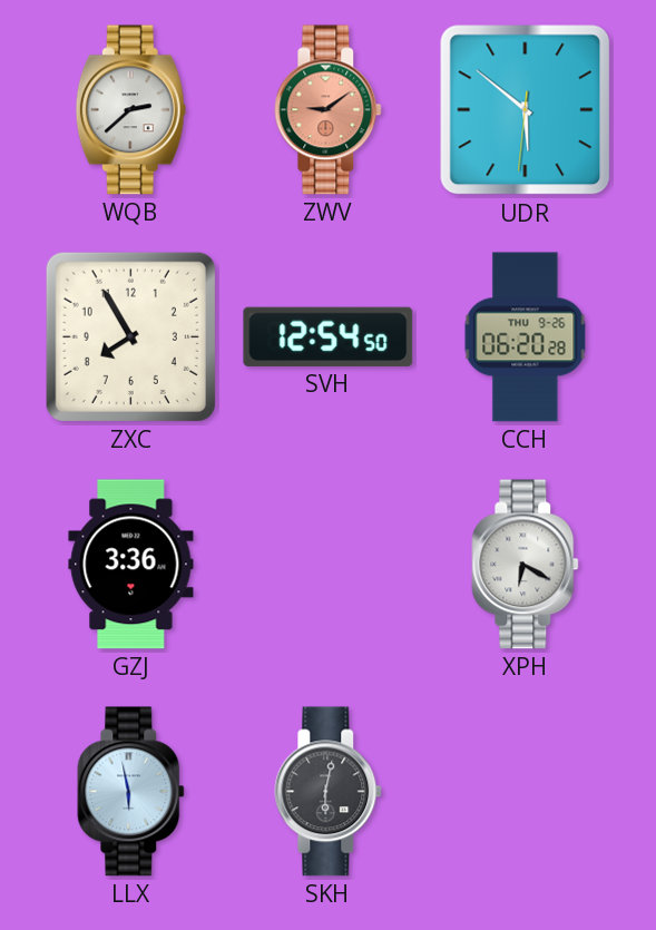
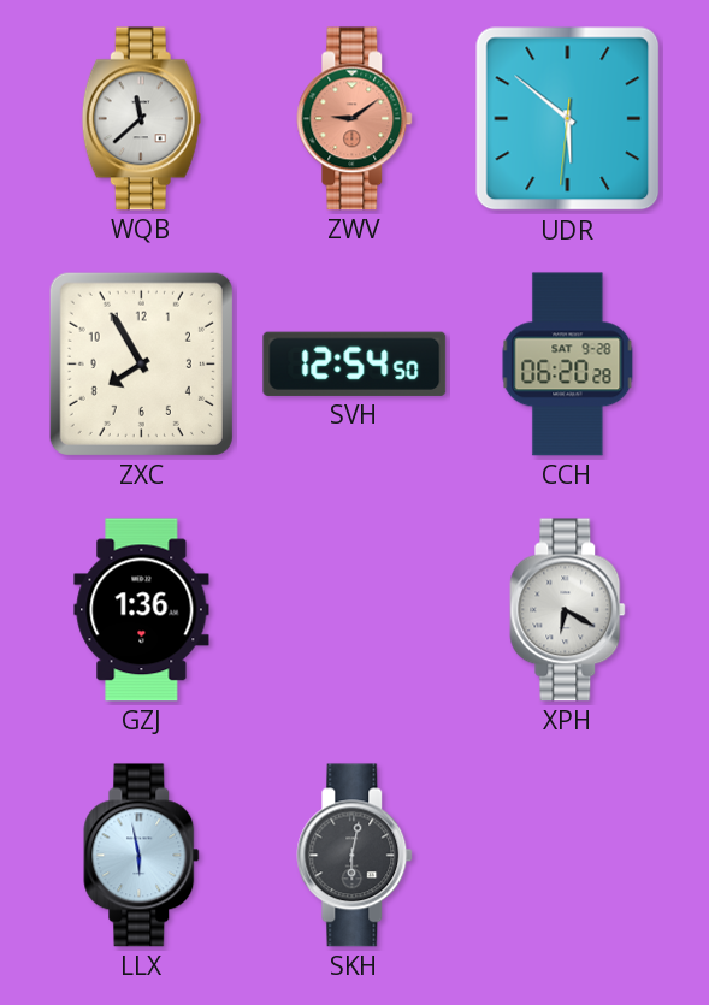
WQB: 2:38 -> 11:38
CCH date: THU 9-26 -> SAT 9-28
GZJ: 3:36 -> 1:36
